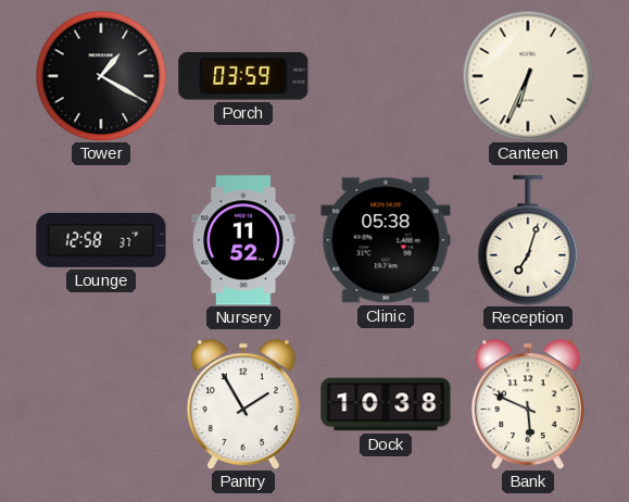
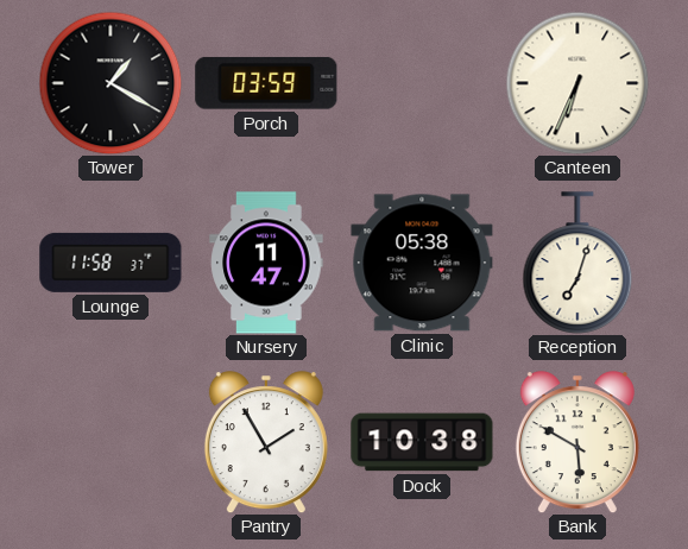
Lounge: 12:58 -> 11:58
Nursery: 11:52 -> 11:47
Bank: 5:49 -> 5:50
